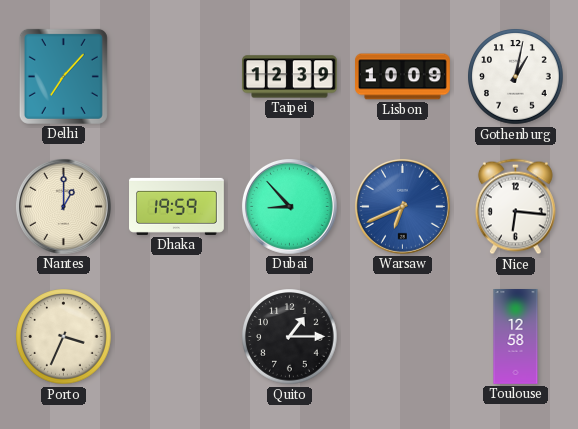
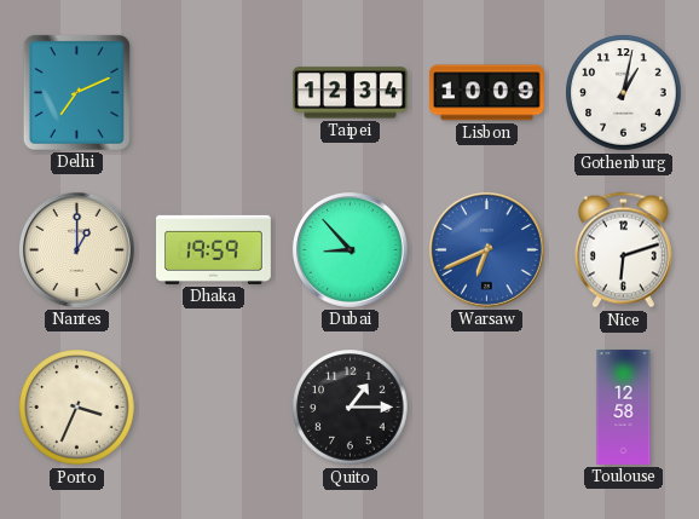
Delhi: 7:07 -> 7:11
Taipei: 12:39 -> 12:34
Nice: 6:16 -> 6:12
